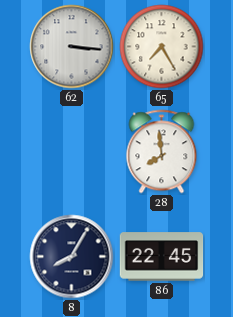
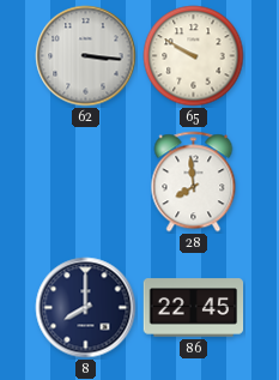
65: 7:25 -> 9:50
8: 8:05 -> 8:00
